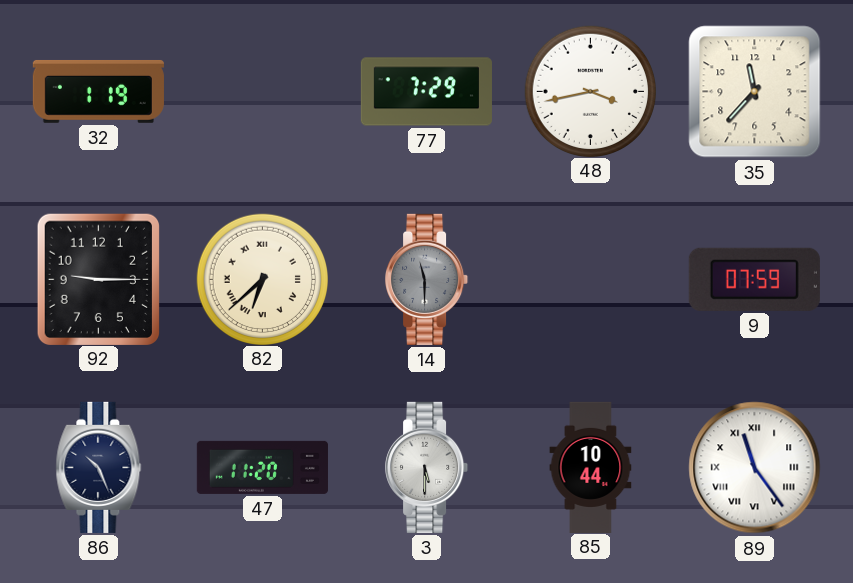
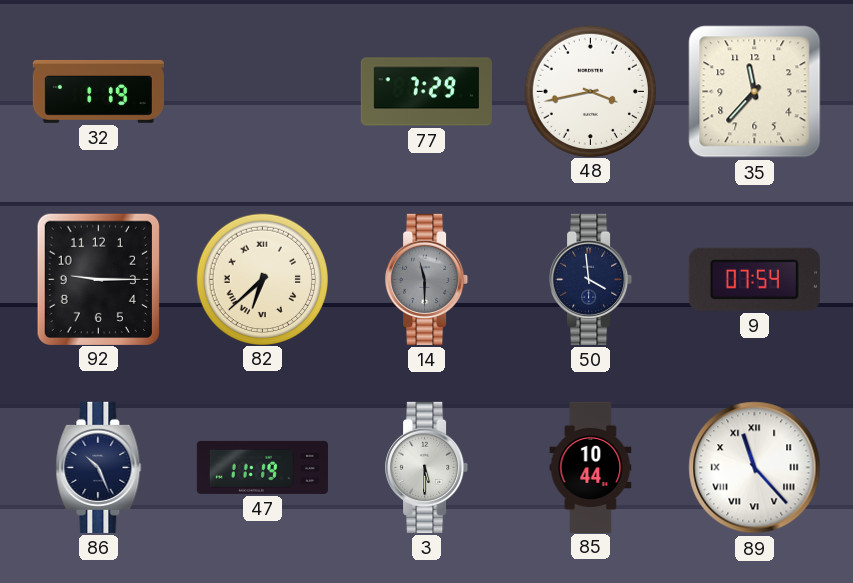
50: none -> 3:59
9: 07:59 -> 07:54
47: 11:20 -> 11:19
89: 11:24 -> 11:23
